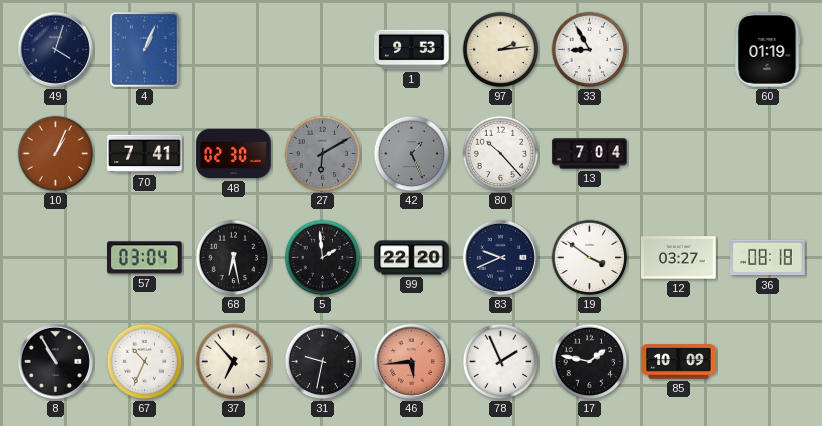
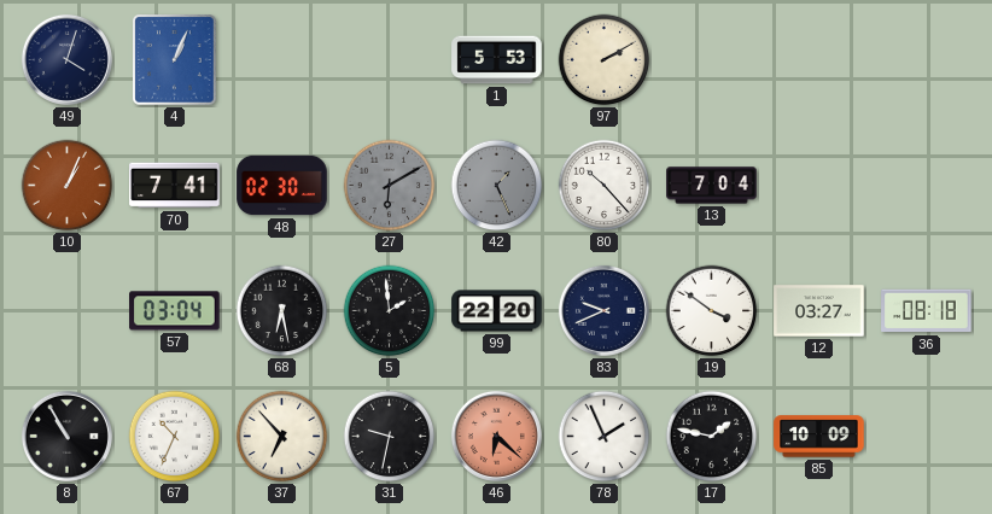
1: 9:53 -> 5:53
97: 2:14 -> 2:10
33: 8:55 -> none
60: 01:19 -> none
46: 5:44 -> 6:22
